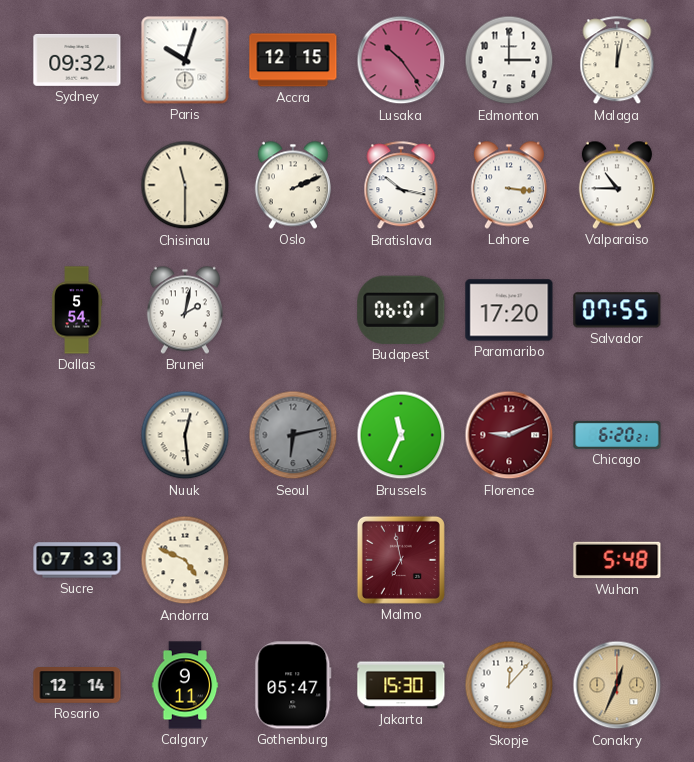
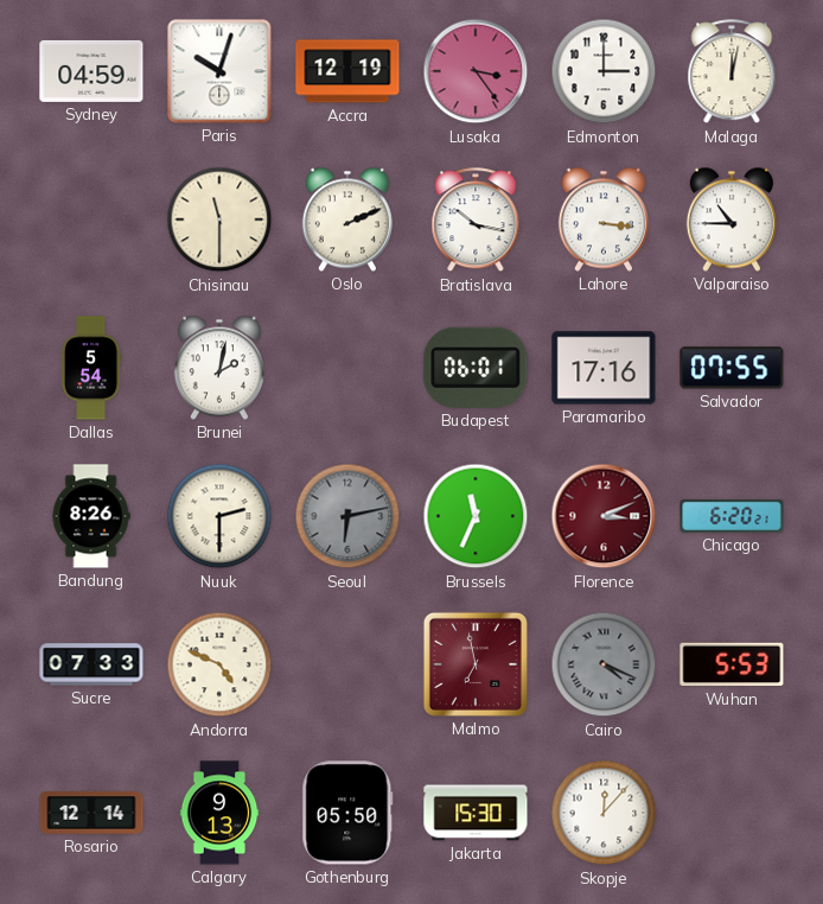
Sydney: 09:32 -> 04:59
Accra: 12:15 -> 12:19
Lusaka: 10:24 -> 3:24
Paramaribo: 17:20 -> 17:16
Bandung: none -> 8:26
Nuuk: 12:29 -> 2:30
Florence: 9:11 -> 3:11
Cairo: none -> 4:19
Wuhan: 5:48 -> 5:53
Calgary: 9:11 -> 9:13
Gothenburg: 05:47 -> 05:50
Conakry: 12:34 -> none
